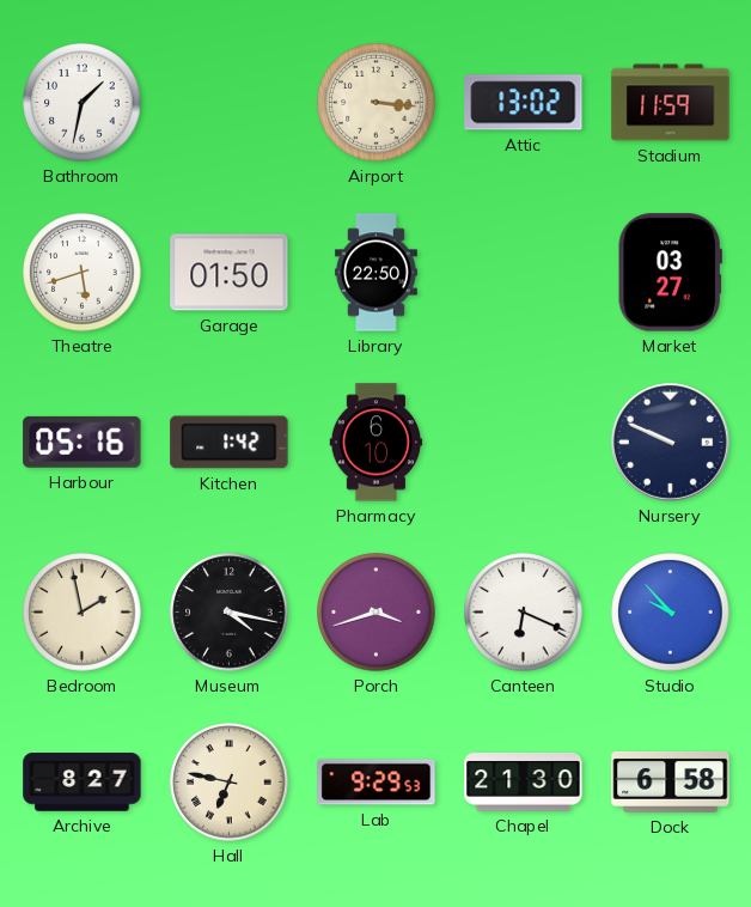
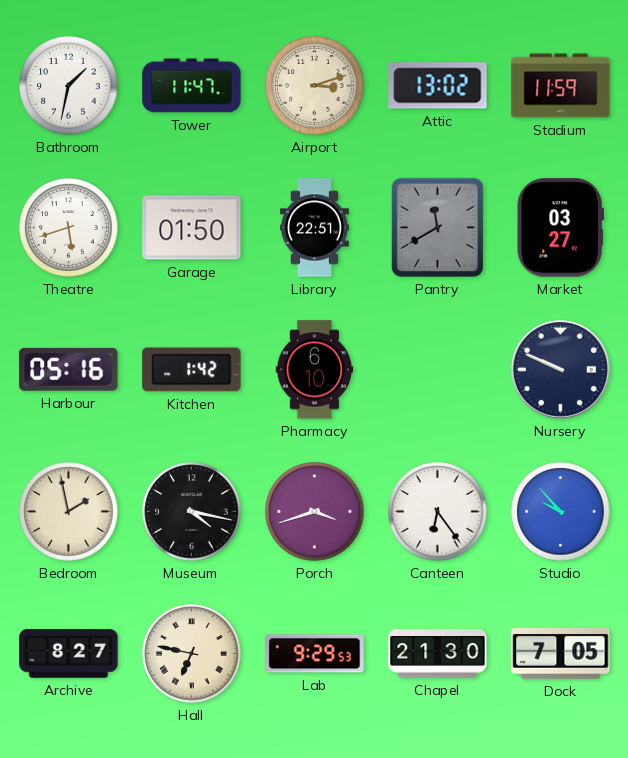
Tower: none -> 11:47
Airport: 3:16 -> 3:12
Library: 22:50 -> 22:51
Pantry: none -> 11:40
Canteen: 6:19 -> 6:24
Dock: 6:58 -> 7:05
